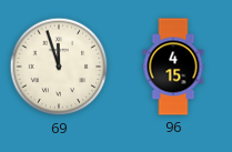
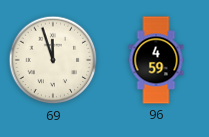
96: 4:15 -> 4:59
